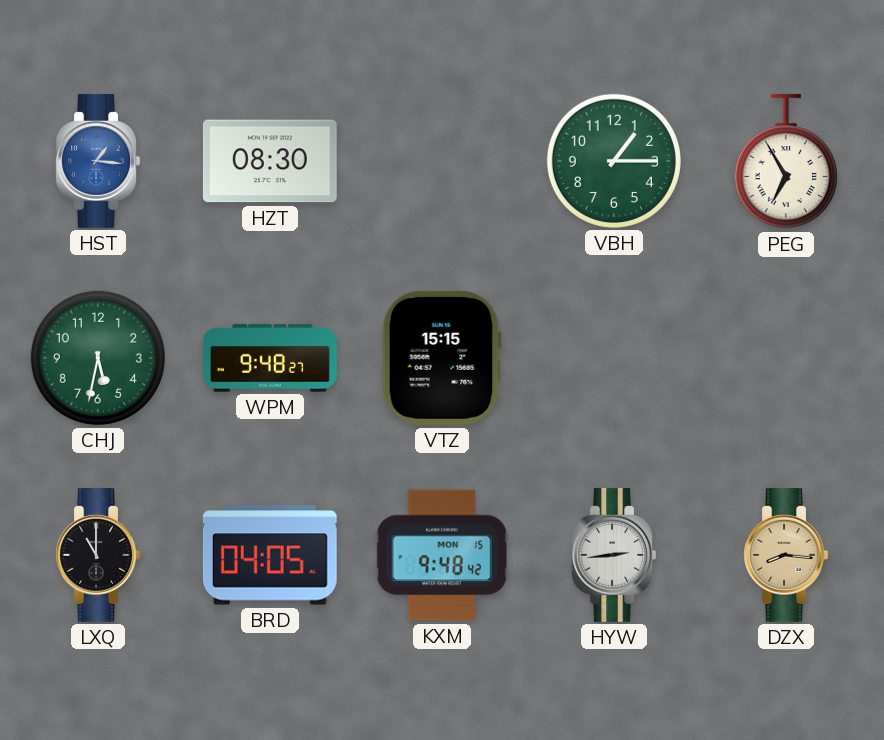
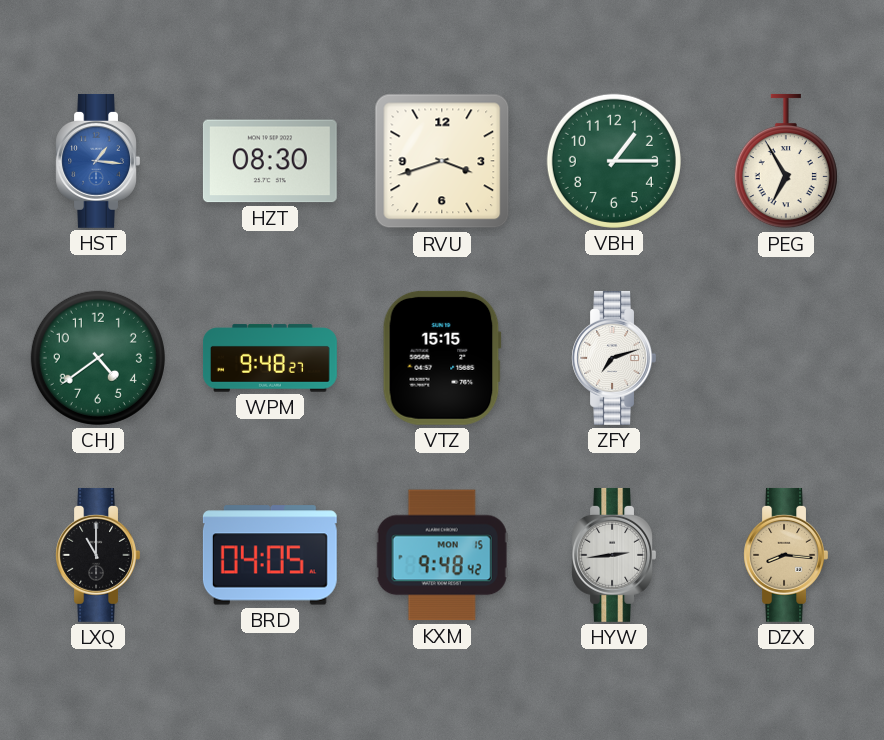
RVU: none -> 3:42
CHJ: 5:32 -> 4:39
ZFY: none -> 7:12
